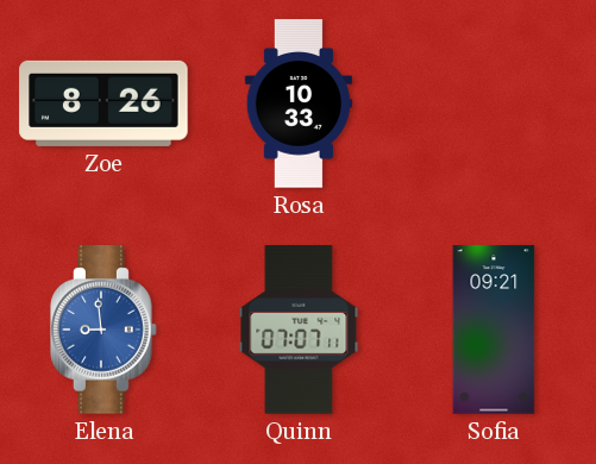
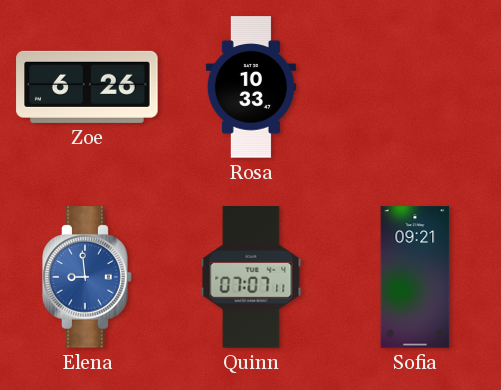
Zoe: 8:26 -> 6:26
